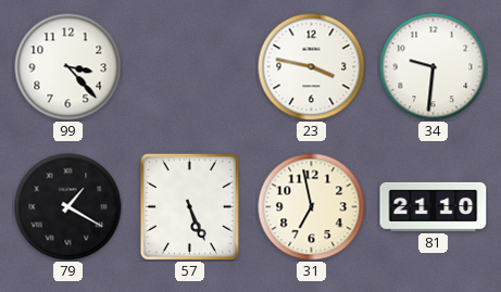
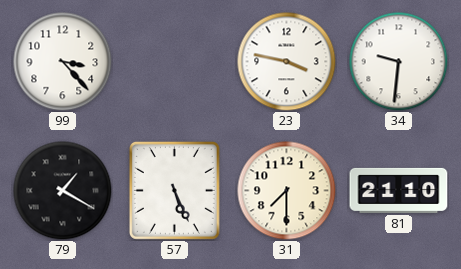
31: 6:58 -> 7:30
